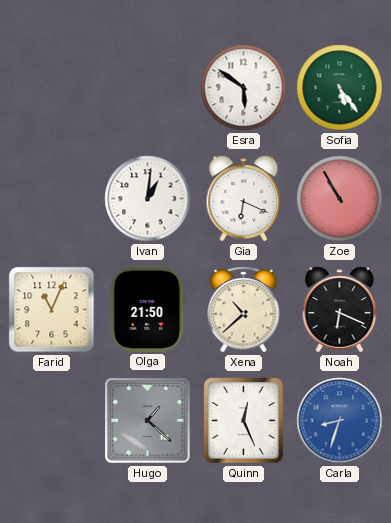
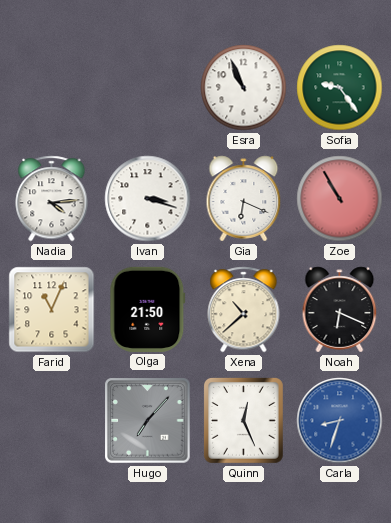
Esra: 5:51 -> 10:56
Sofia: 5:24 -> 9:24
Nadia: none -> 4:14
Ivan: 1:01 -> 3:18
Hugo: 1:22 -> 7:07
